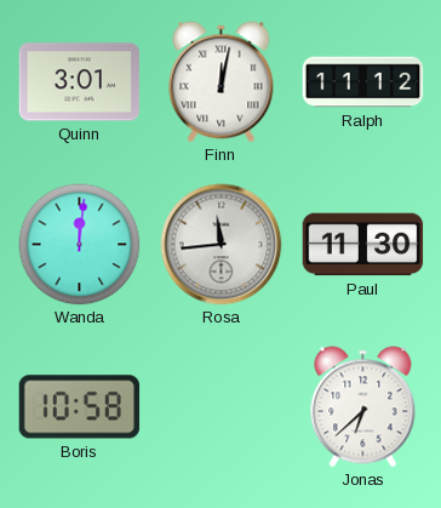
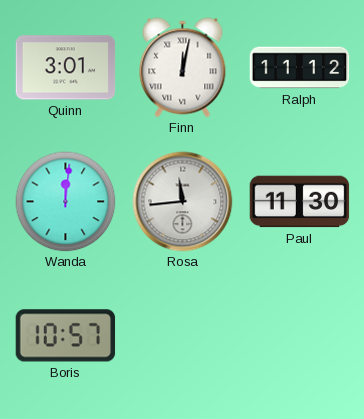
Boris: 10:58 -> 10:57
Jonas: 6:38 -> none
